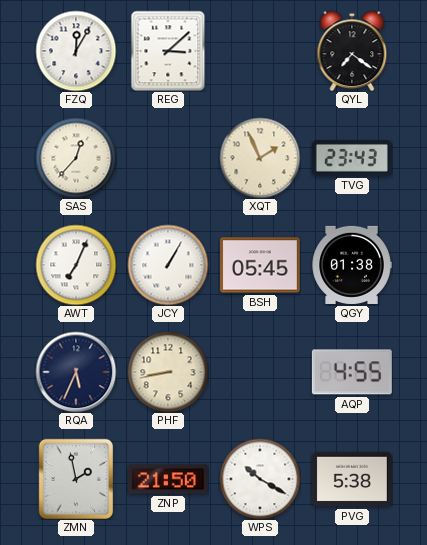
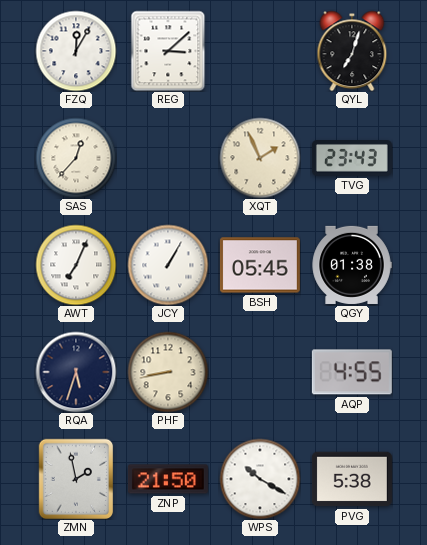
QYL: 7:21 -> 7:03
RQA: 5:34 -> 5:33
